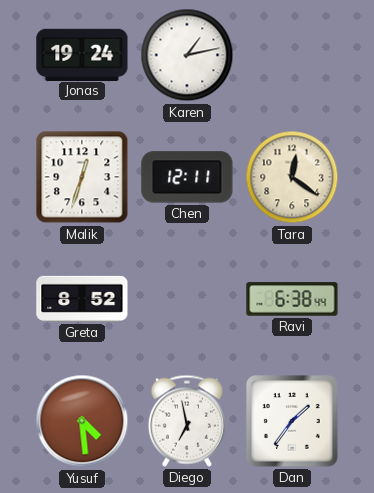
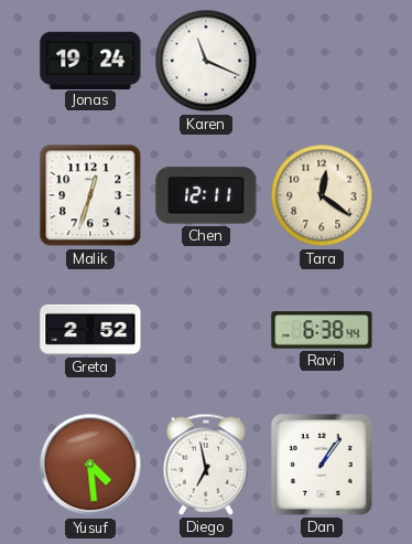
Karen: 1:13 -> 11:19
Greta: 8:52 -> 2:52
Dan: 1:36 -> 1:06
